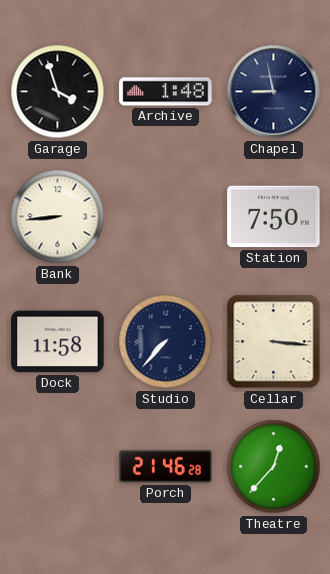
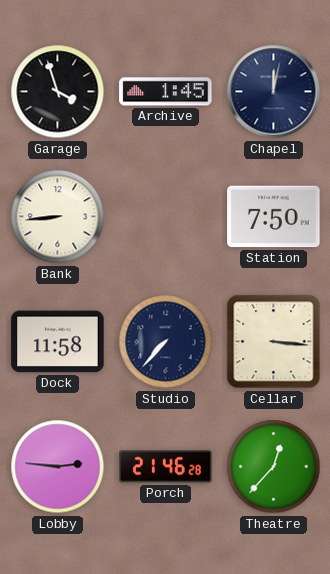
Archive: 1:48 -> 1:45
Chapel: 8:58 -> 12:02
Lobby: none -> 2:46
